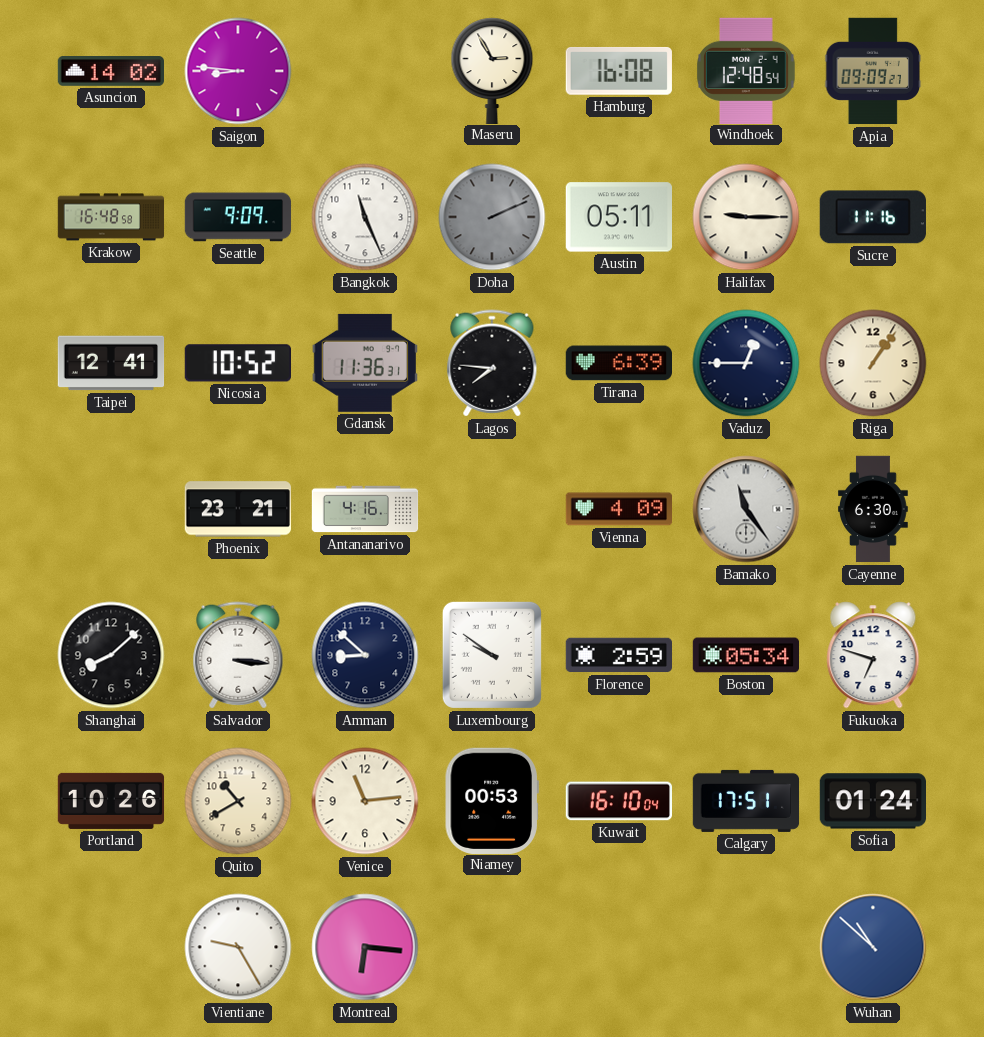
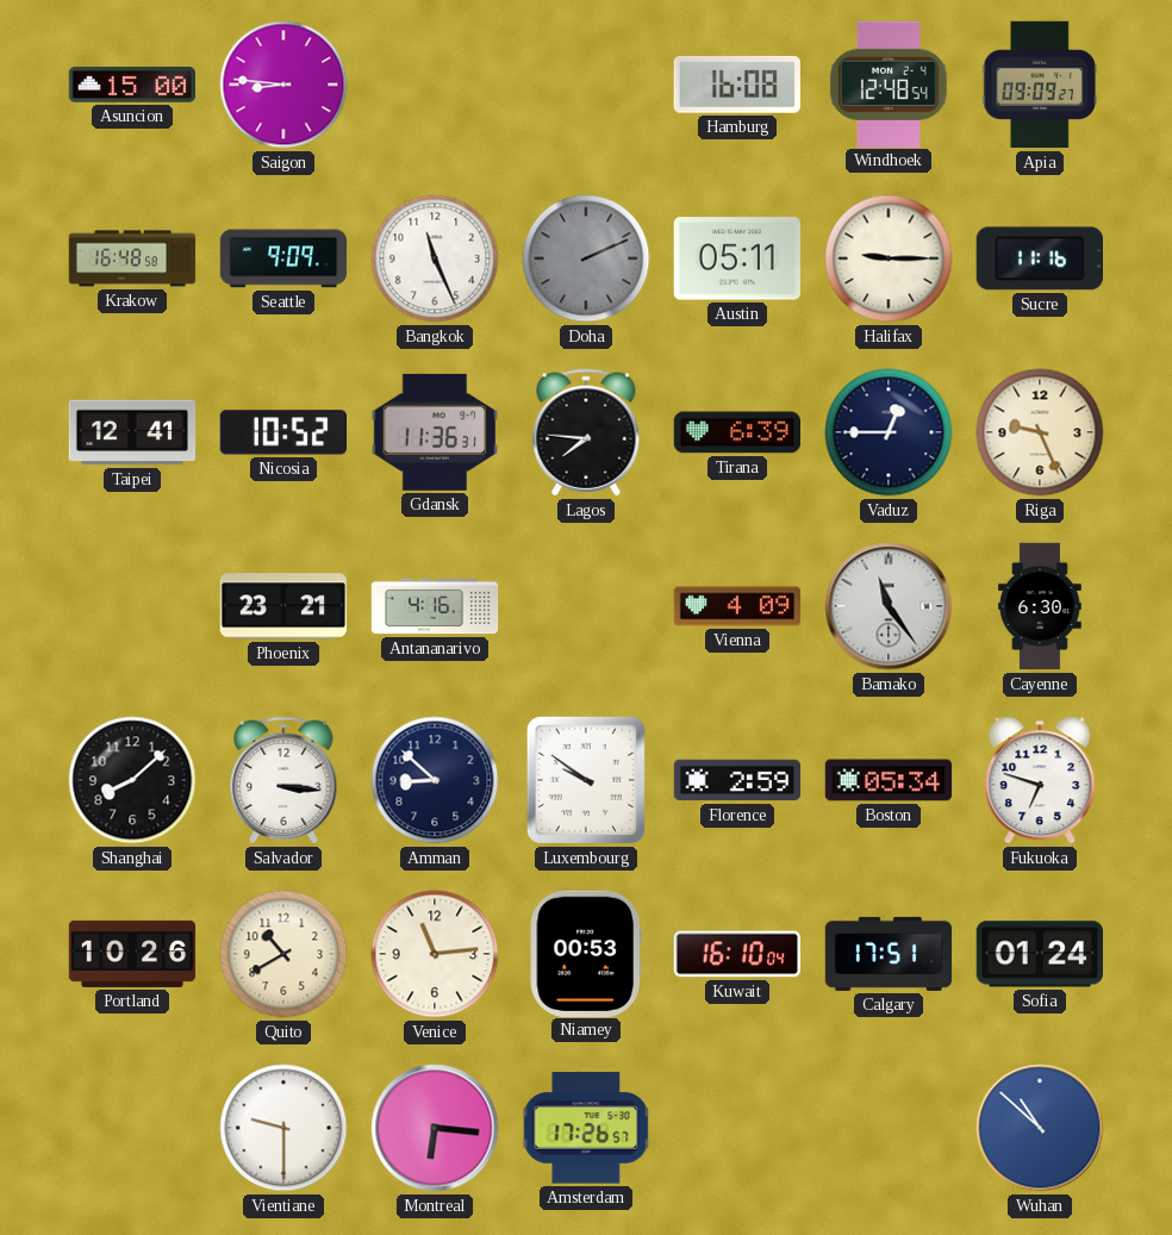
Asuncion: 14:02 -> 15:00
Maseru: 2:55 -> none
Riga: 1:06 -> 9:26
Vientiane: 9:25 -> 9:30
Amsterdam: none -> 17:26
